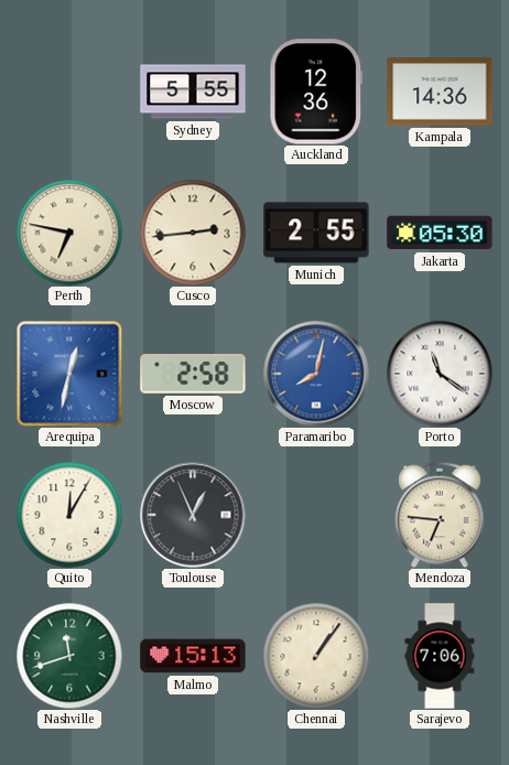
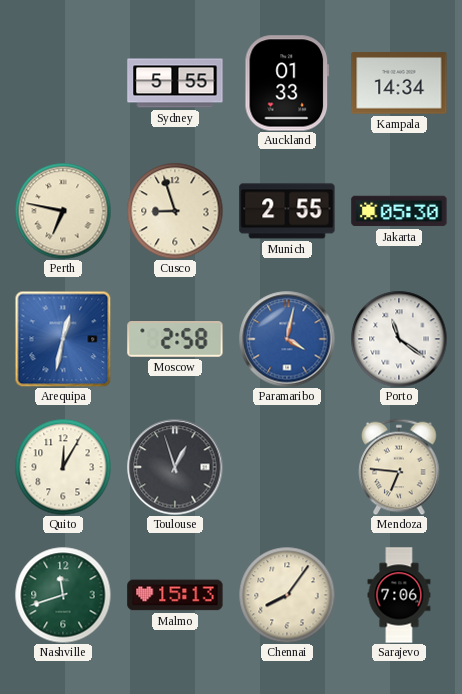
Auckland: 12:36 -> 01:33
Kampala: 14:36 -> 14:34
Cusco: 2:44 -> 8:57
Paramaribo: 8:02 -> 4:02
Toulouse: 12:56 -> 12:57
Chennai: 1:06 -> 8:06
